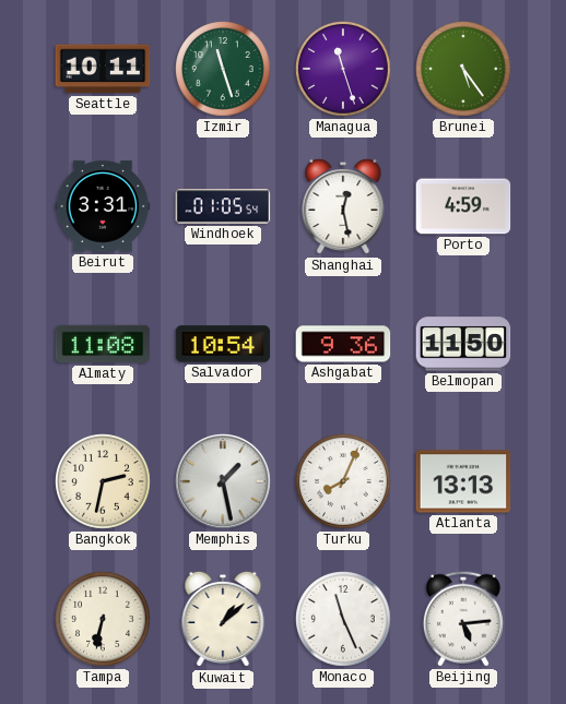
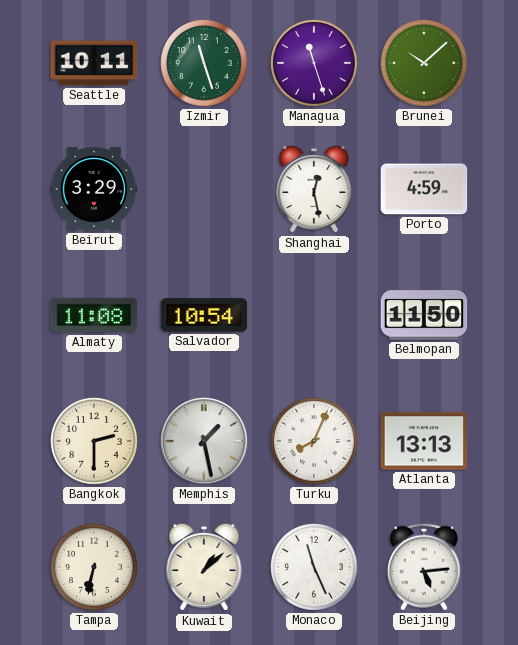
Brunei: 5:24 -> 10:08
Beirut: 3:31 -> 3:29
Windhoek: 01:05 -> none
Ashgabat: 9:36 -> none
Bangkok: 2:32 -> 2:30
